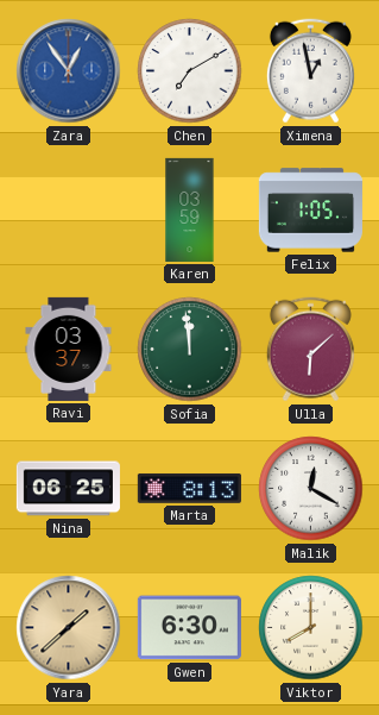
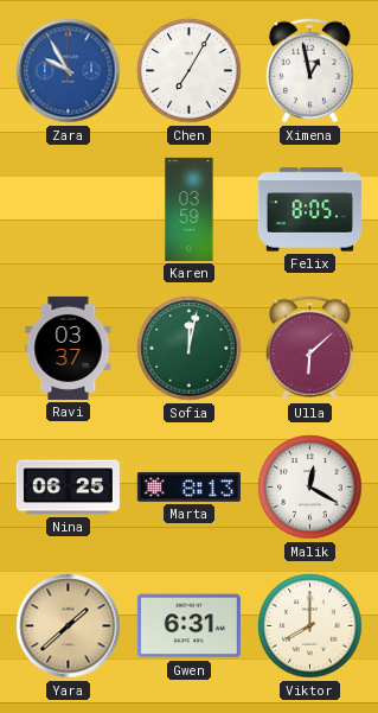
Zara: 12:54 -> 9:55
Chen: 7:10 -> 7:05
Felix: 1:05 -> 8:05
Sofia: 11:59 -> 12:02
Gwen: 6:30 -> 6:31
